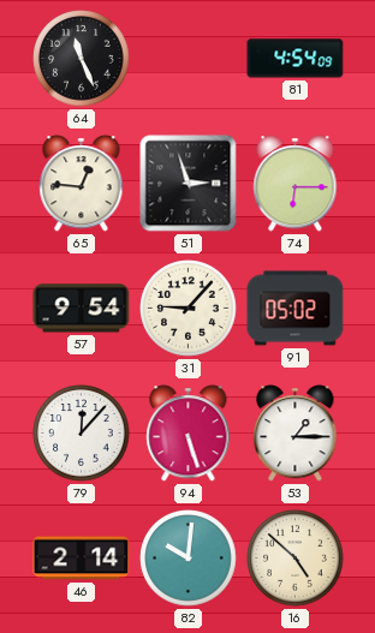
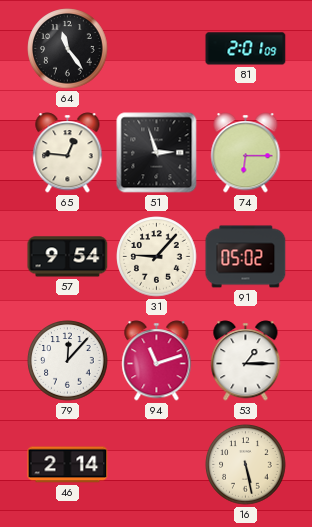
64: 11:26 -> 11:24
81: 4:54 -> 2:01
94: 5:27 -> 11:12
82: 10:01 -> none
16: 4:52 -> 5:28
